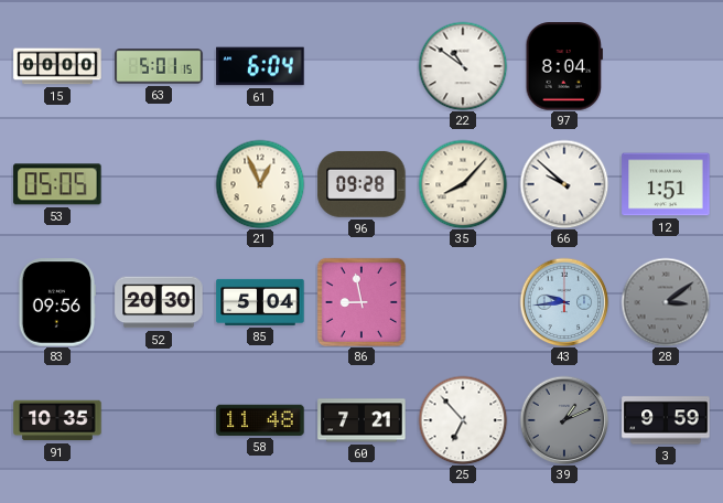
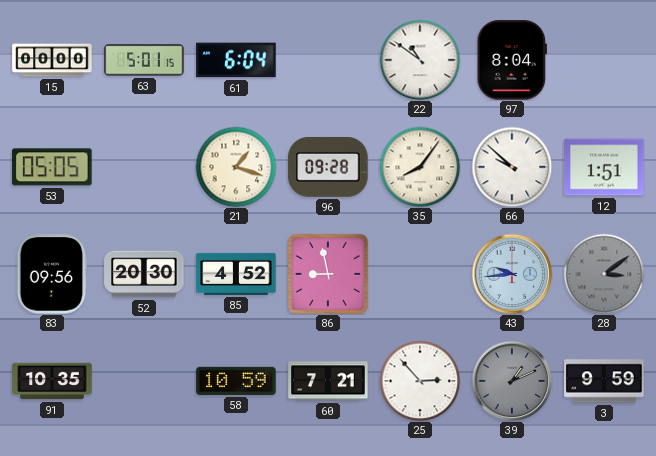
21: 12:56 -> 1:18
35: 8:07 -> 8:06
85: 5:04 -> 4:52
58: 11:48 -> 10:59
25: 6:53 -> 2:53
